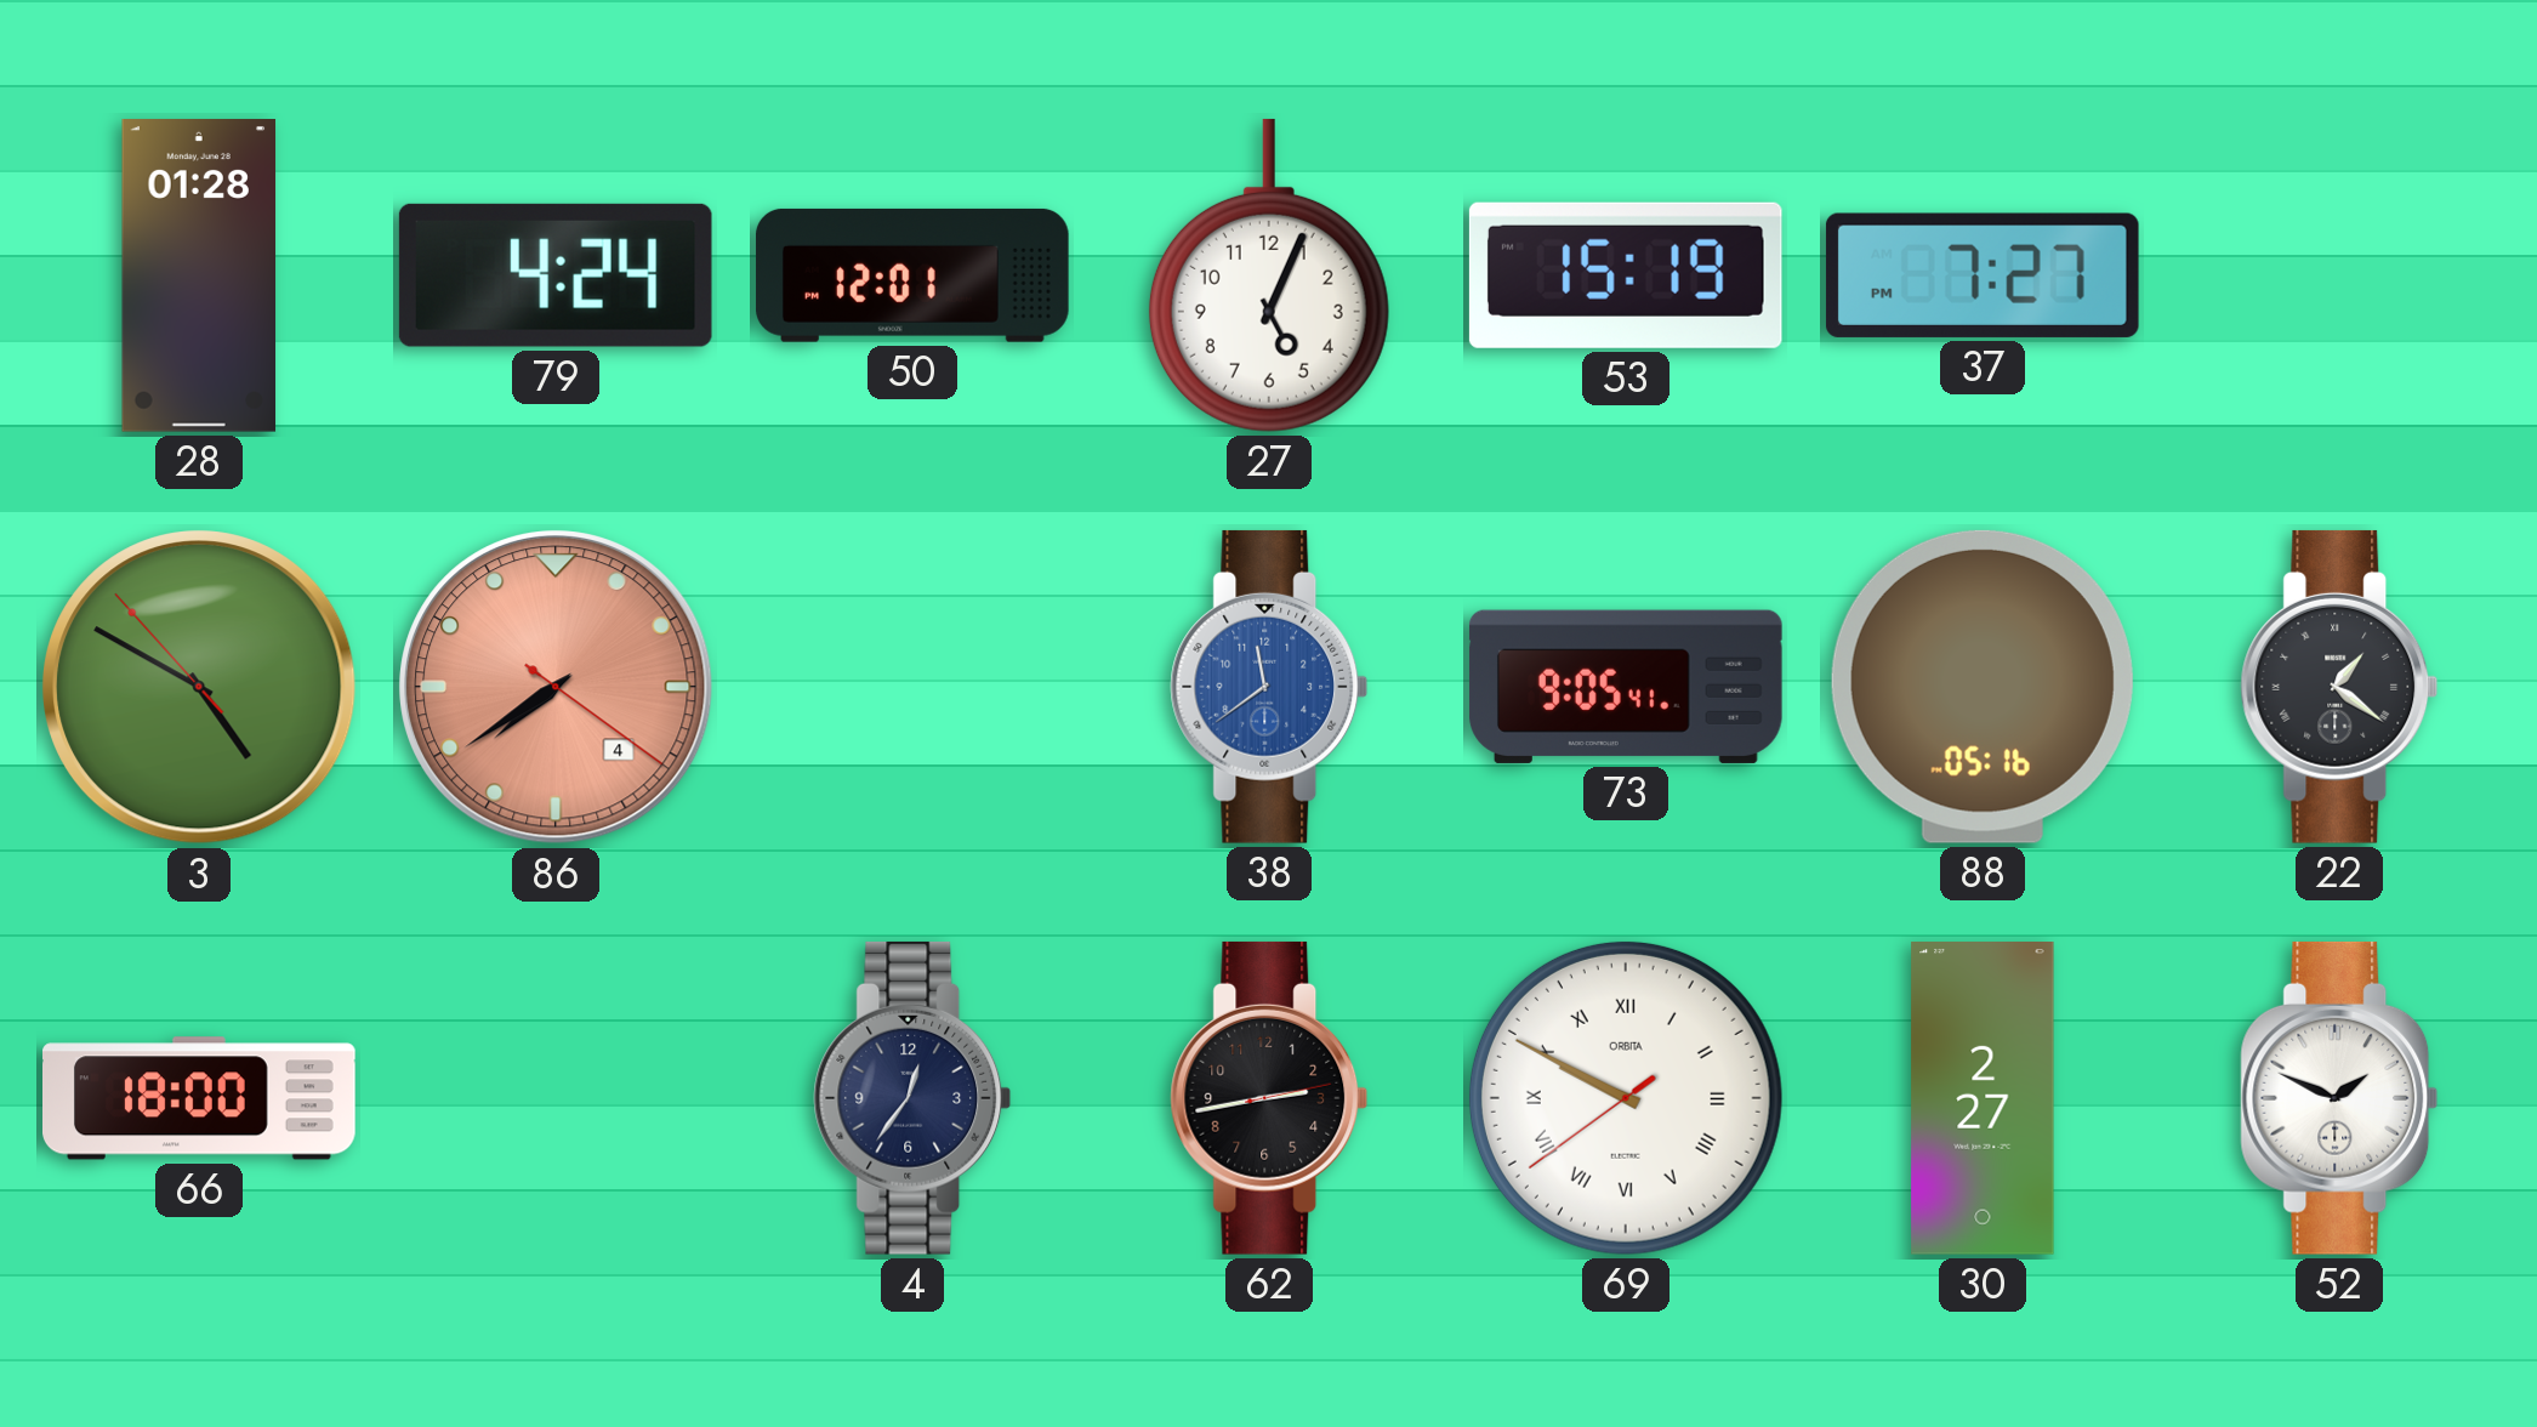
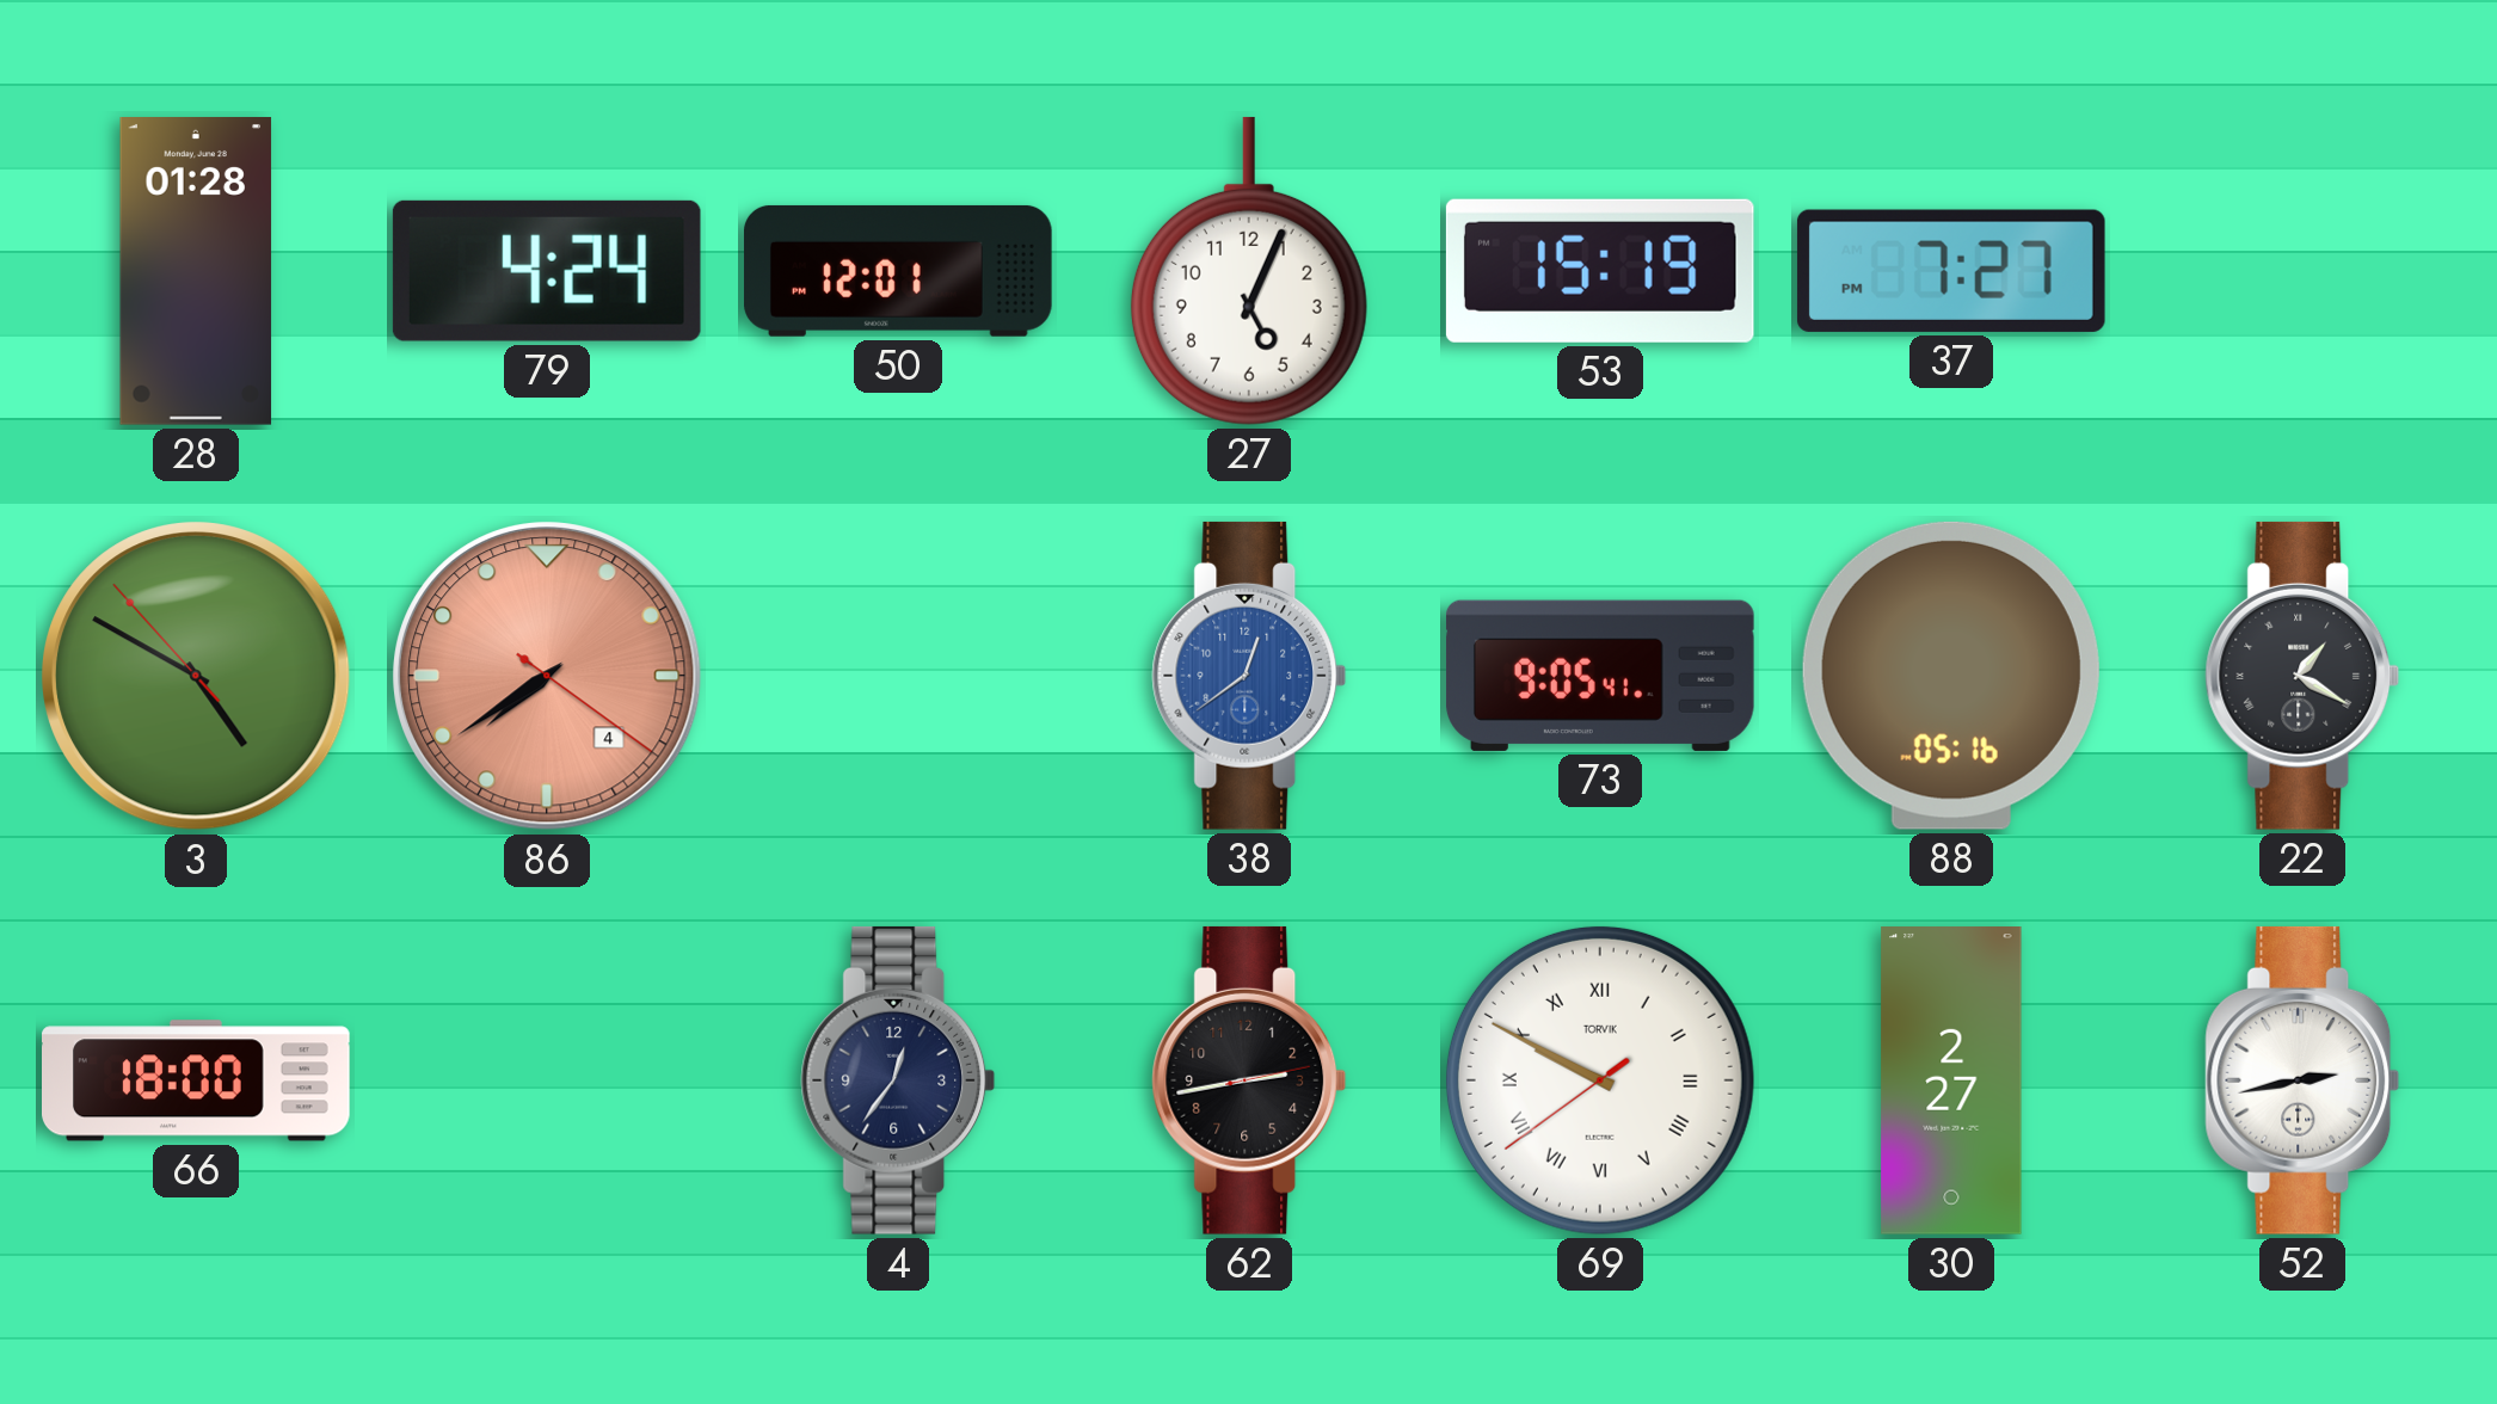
38: 11:39 -> 12:39
22: 1:21 -> 1:20
69 brand: ORBITA -> TORVIK
52: 1:49 -> 2:43
